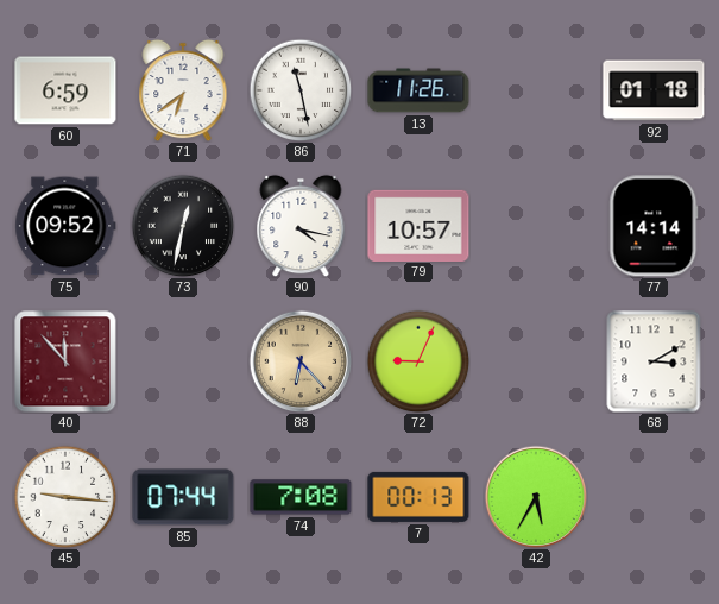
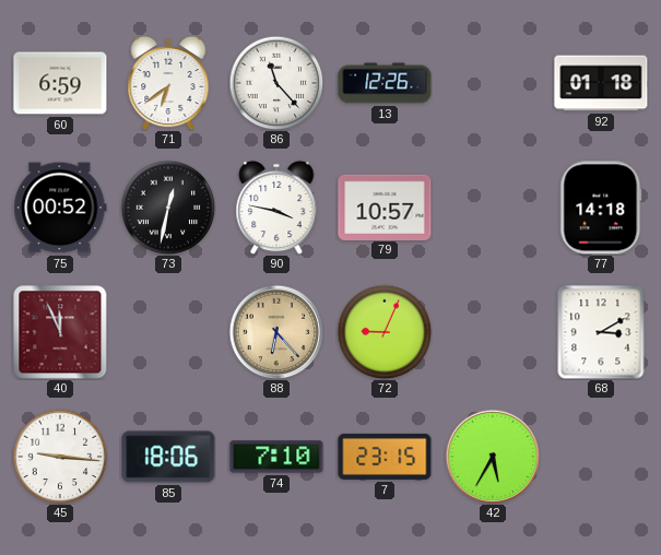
86: 11:28 -> 11:23
13: 11:26 -> 12:26
75: 09:52 -> 00:52
90: 4:17 -> 3:47
77: 14:14 -> 14:18
40: 11:53 -> 11:56
85: 07:44 -> 18:06
74: 7:08 -> 7:10
7: 00:13 -> 23:15
